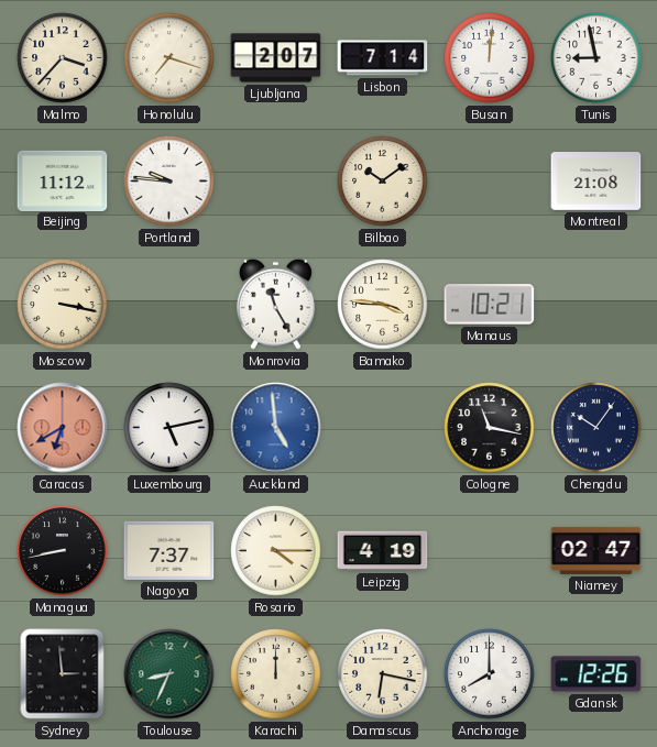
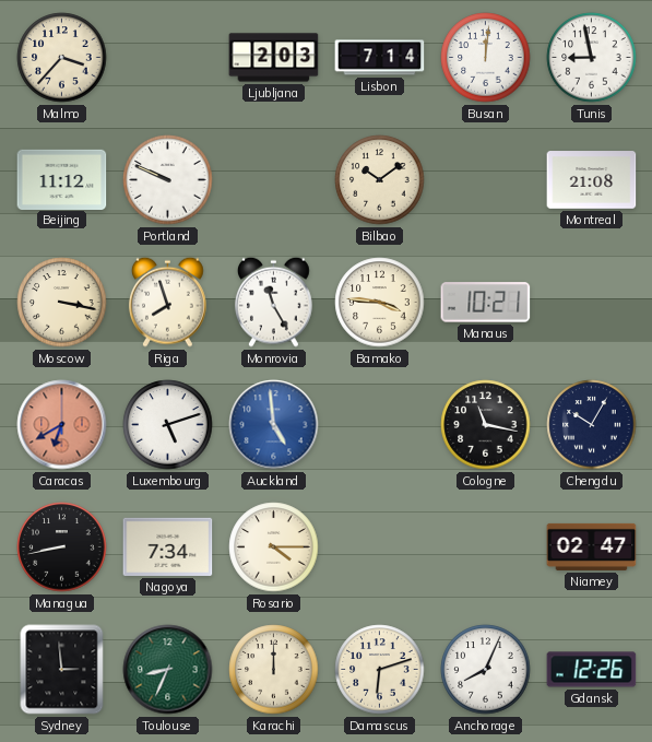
Honolulu: 7:18 -> none
Ljubljana: 2:07 -> 2:03
Portland: 9:46 -> 9:49
Riga: none -> 7:57
Luxembourg: 5:13 -> 5:12
Chengdu: 10:06 -> 10:05
Nagoya: 7:37 -> 7:34
Leipzig: 4:19 -> none
Damascus: 6:17 -> 6:12
Anchorage: 8:00 -> 8:04
